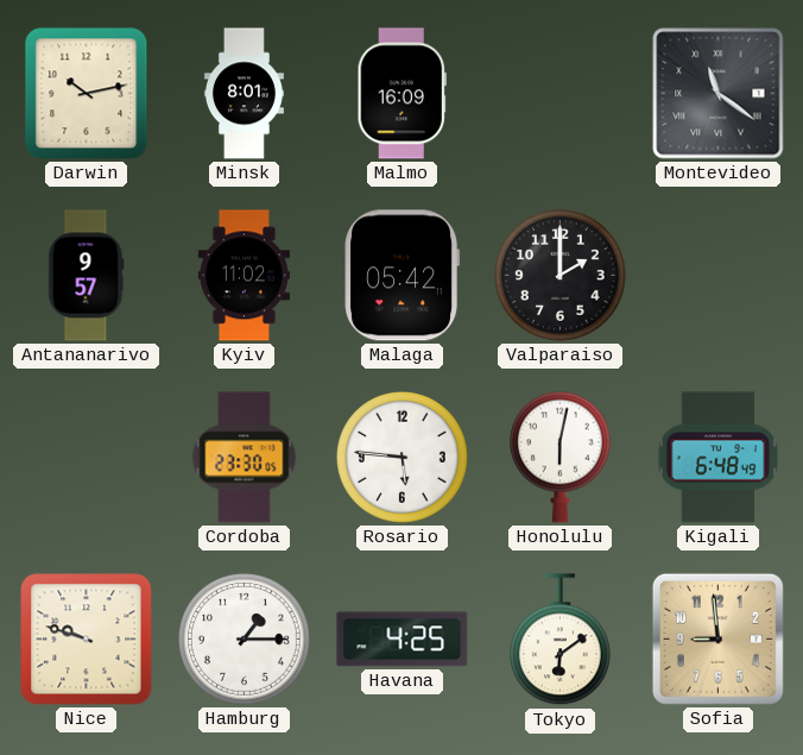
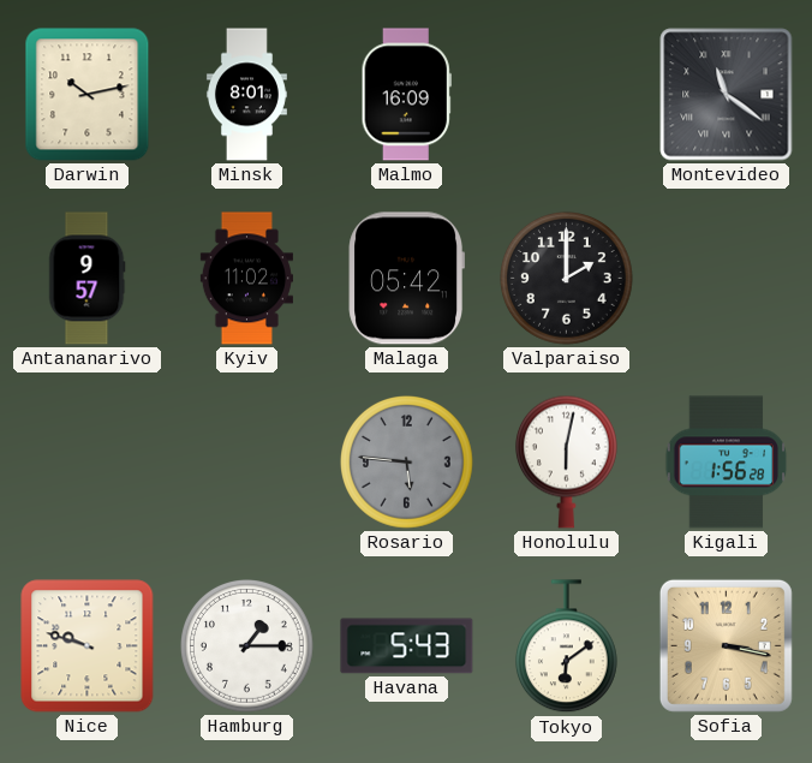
Cordoba: 23:30 -> none
Rosario dial: white -> grey
Kigali: 6:48 -> 1:56
Havana: 4:25 -> 5:43
Sofia: 8:59 -> 3:17
